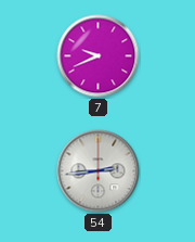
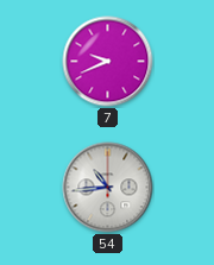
54: 2:44 -> 10:44
